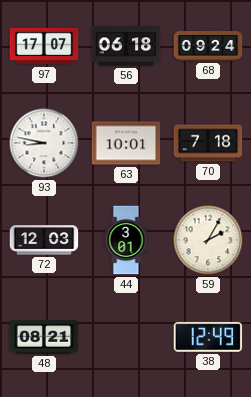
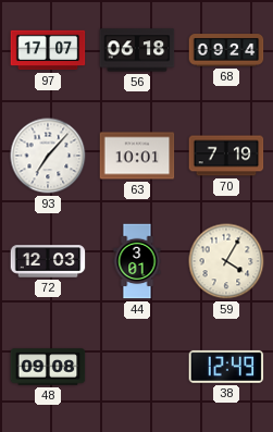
93: 8:47 -> 7:07
70: 7:18 -> 7:19
59: 2:05 -> 4:05
48: 08:21 -> 09:08
